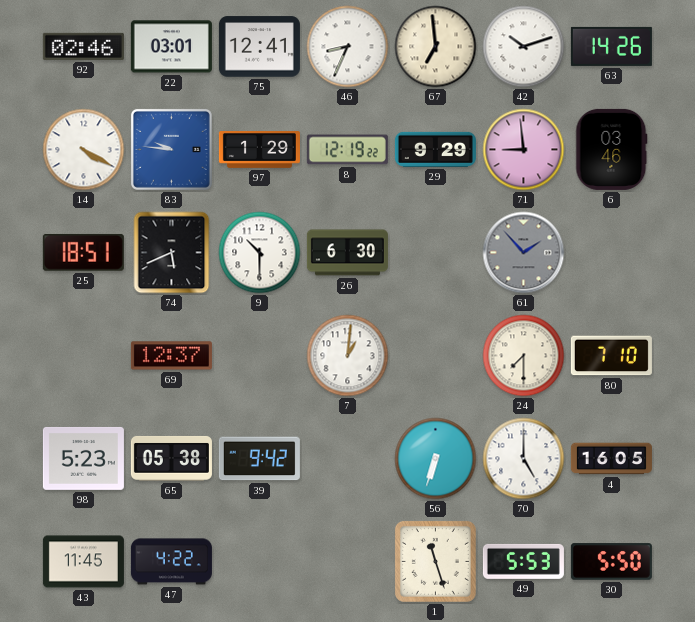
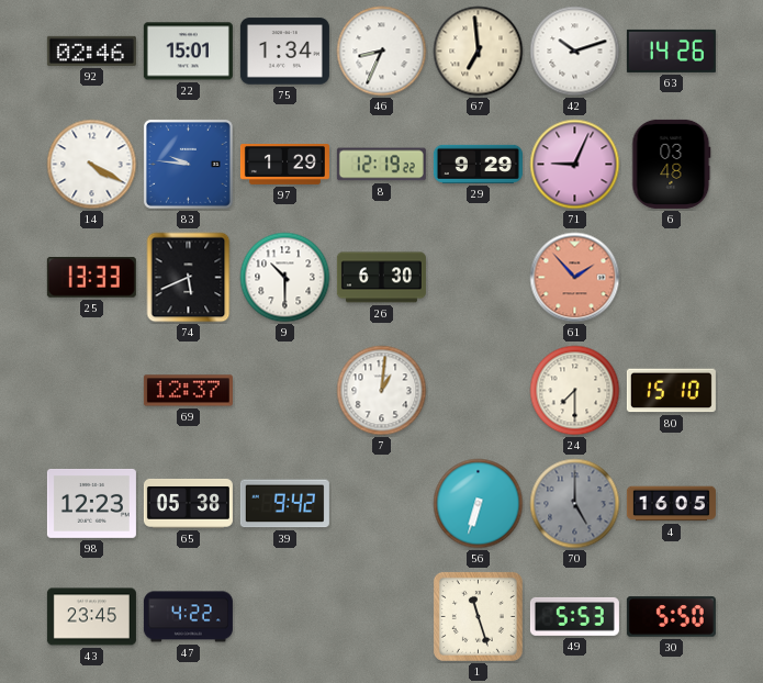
22: 03:01 -> 15:01
75: 12:41 -> 1:34
71: 8:59 -> 9:04
6: 03:46 -> 03:48
25: 18:51 -> 13:33
61 dial: grey -> salmon
80: 7:10 -> 15:10
98: 5:23 -> 12:23
70 dial: white -> grey
43: 11:45 -> 23:45
